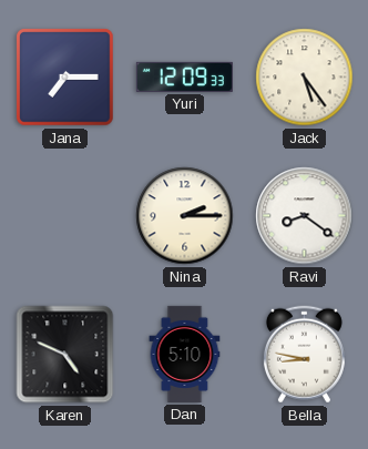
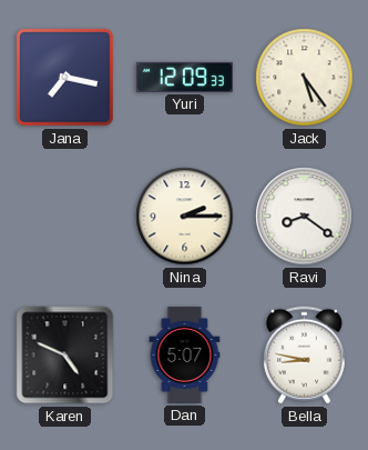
Jana: 7:15 -> 7:17
Dan: 5:10 -> 5:07
